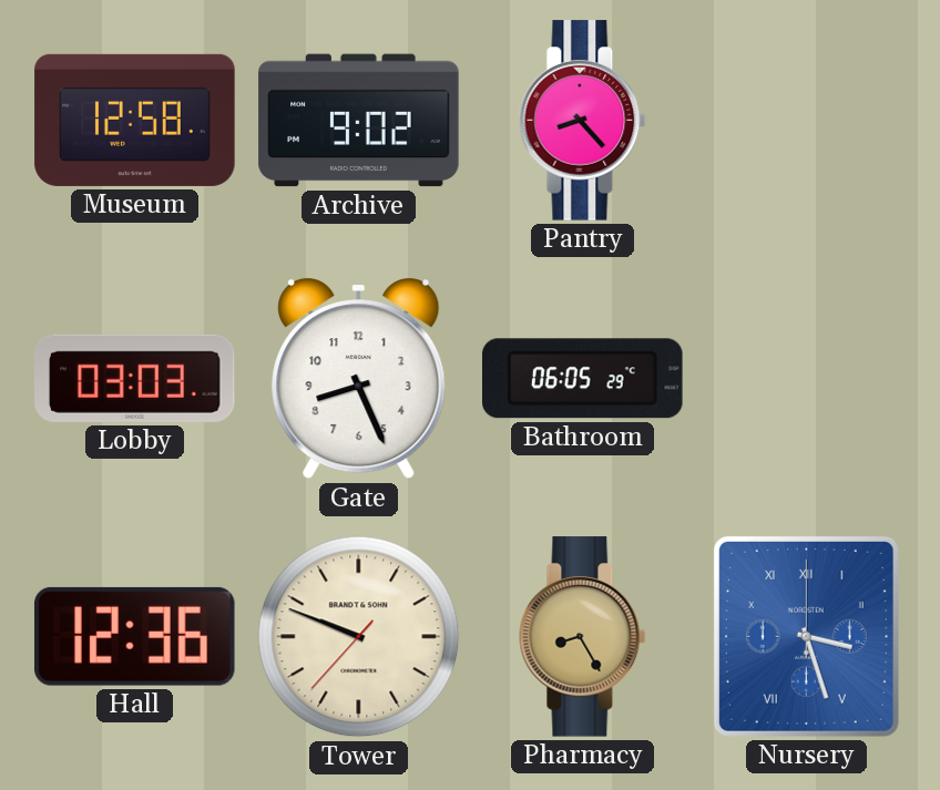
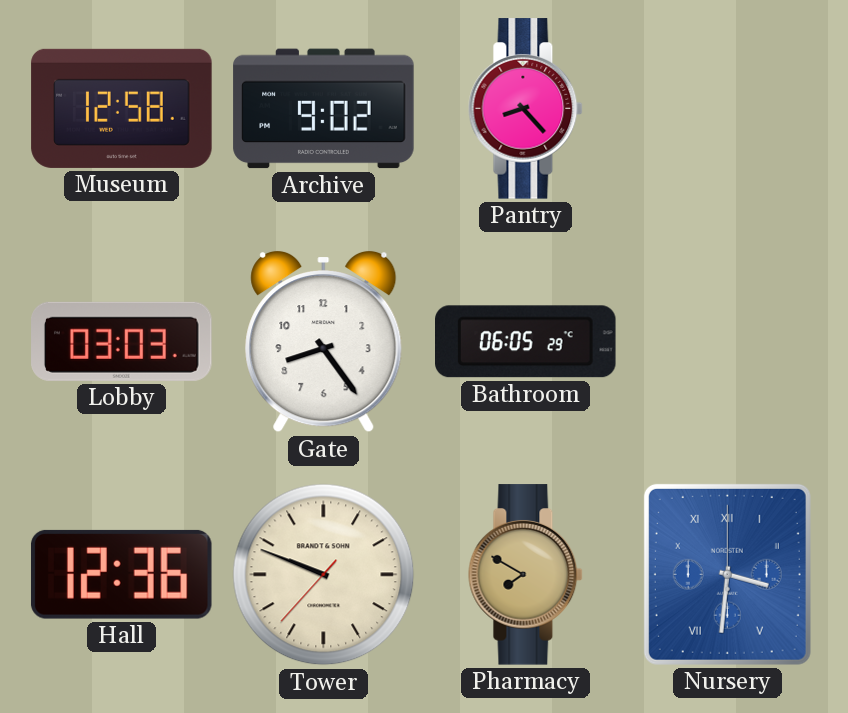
Gate: 8:26 -> 8:24
Pharmacy: 8:25 -> 7:50
Nursery: 3:27 -> 3:31
